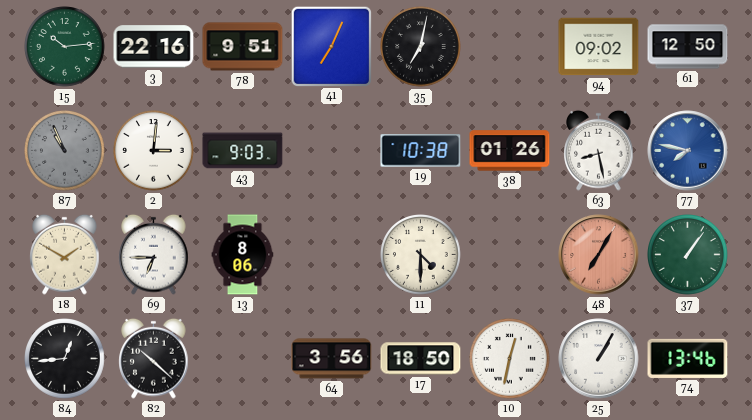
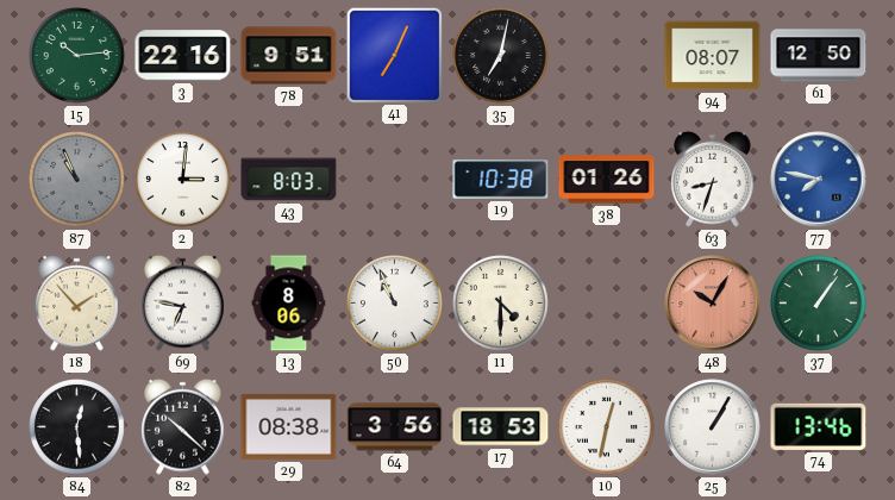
94: 09:02 -> 08:07
43: 9:03 -> 8:03
63: 8:28 -> 8:33
18: 1:50 -> 1:53
69: 6:45 -> 6:47
50: none -> 10:56
48: 7:05 -> 10:05
84: 12:44 -> 12:29
29: none -> 08:38
17: 18:50 -> 18:53
